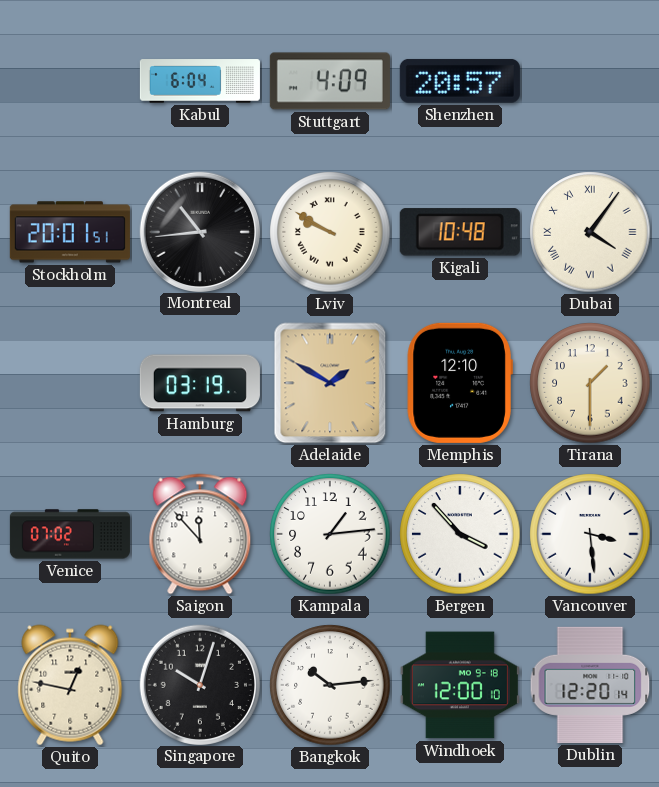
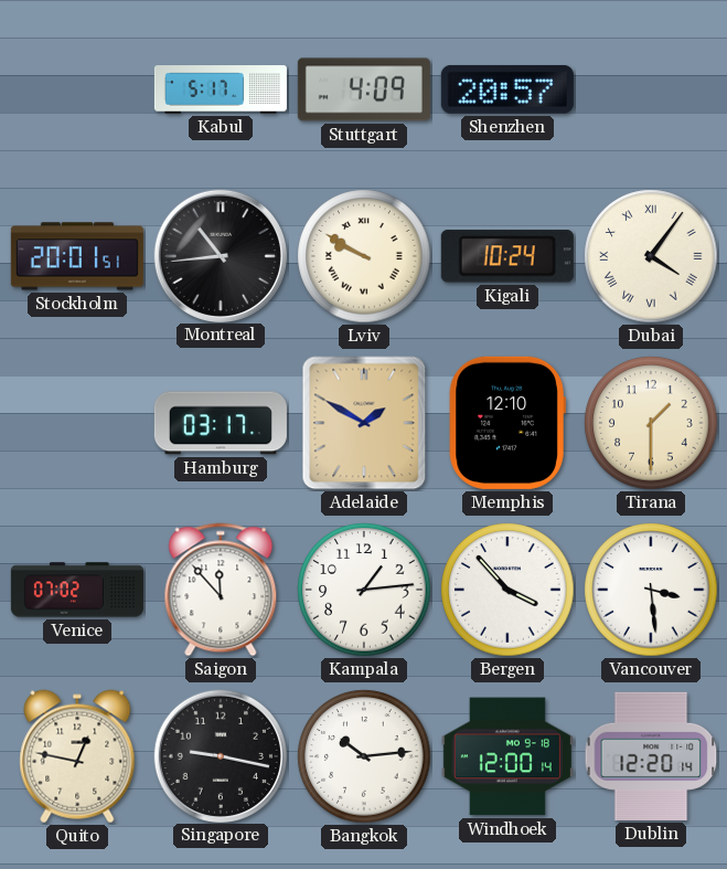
Kabul: 6:04 -> 5:17
Kigali: 10:48 -> 10:24
Hamburg: 03:19 -> 03:17
Singapore: 10:03 -> 9:17
Windhoek: 12:00:10 -> 12:00:14
